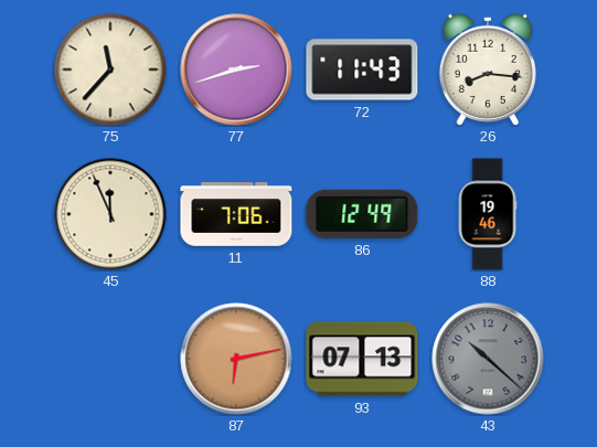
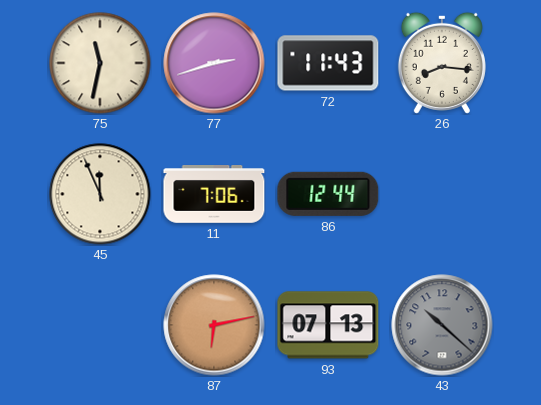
75: 11:37 -> 11:32
86: 12:49 -> 12:44
88: 19:46 -> none
